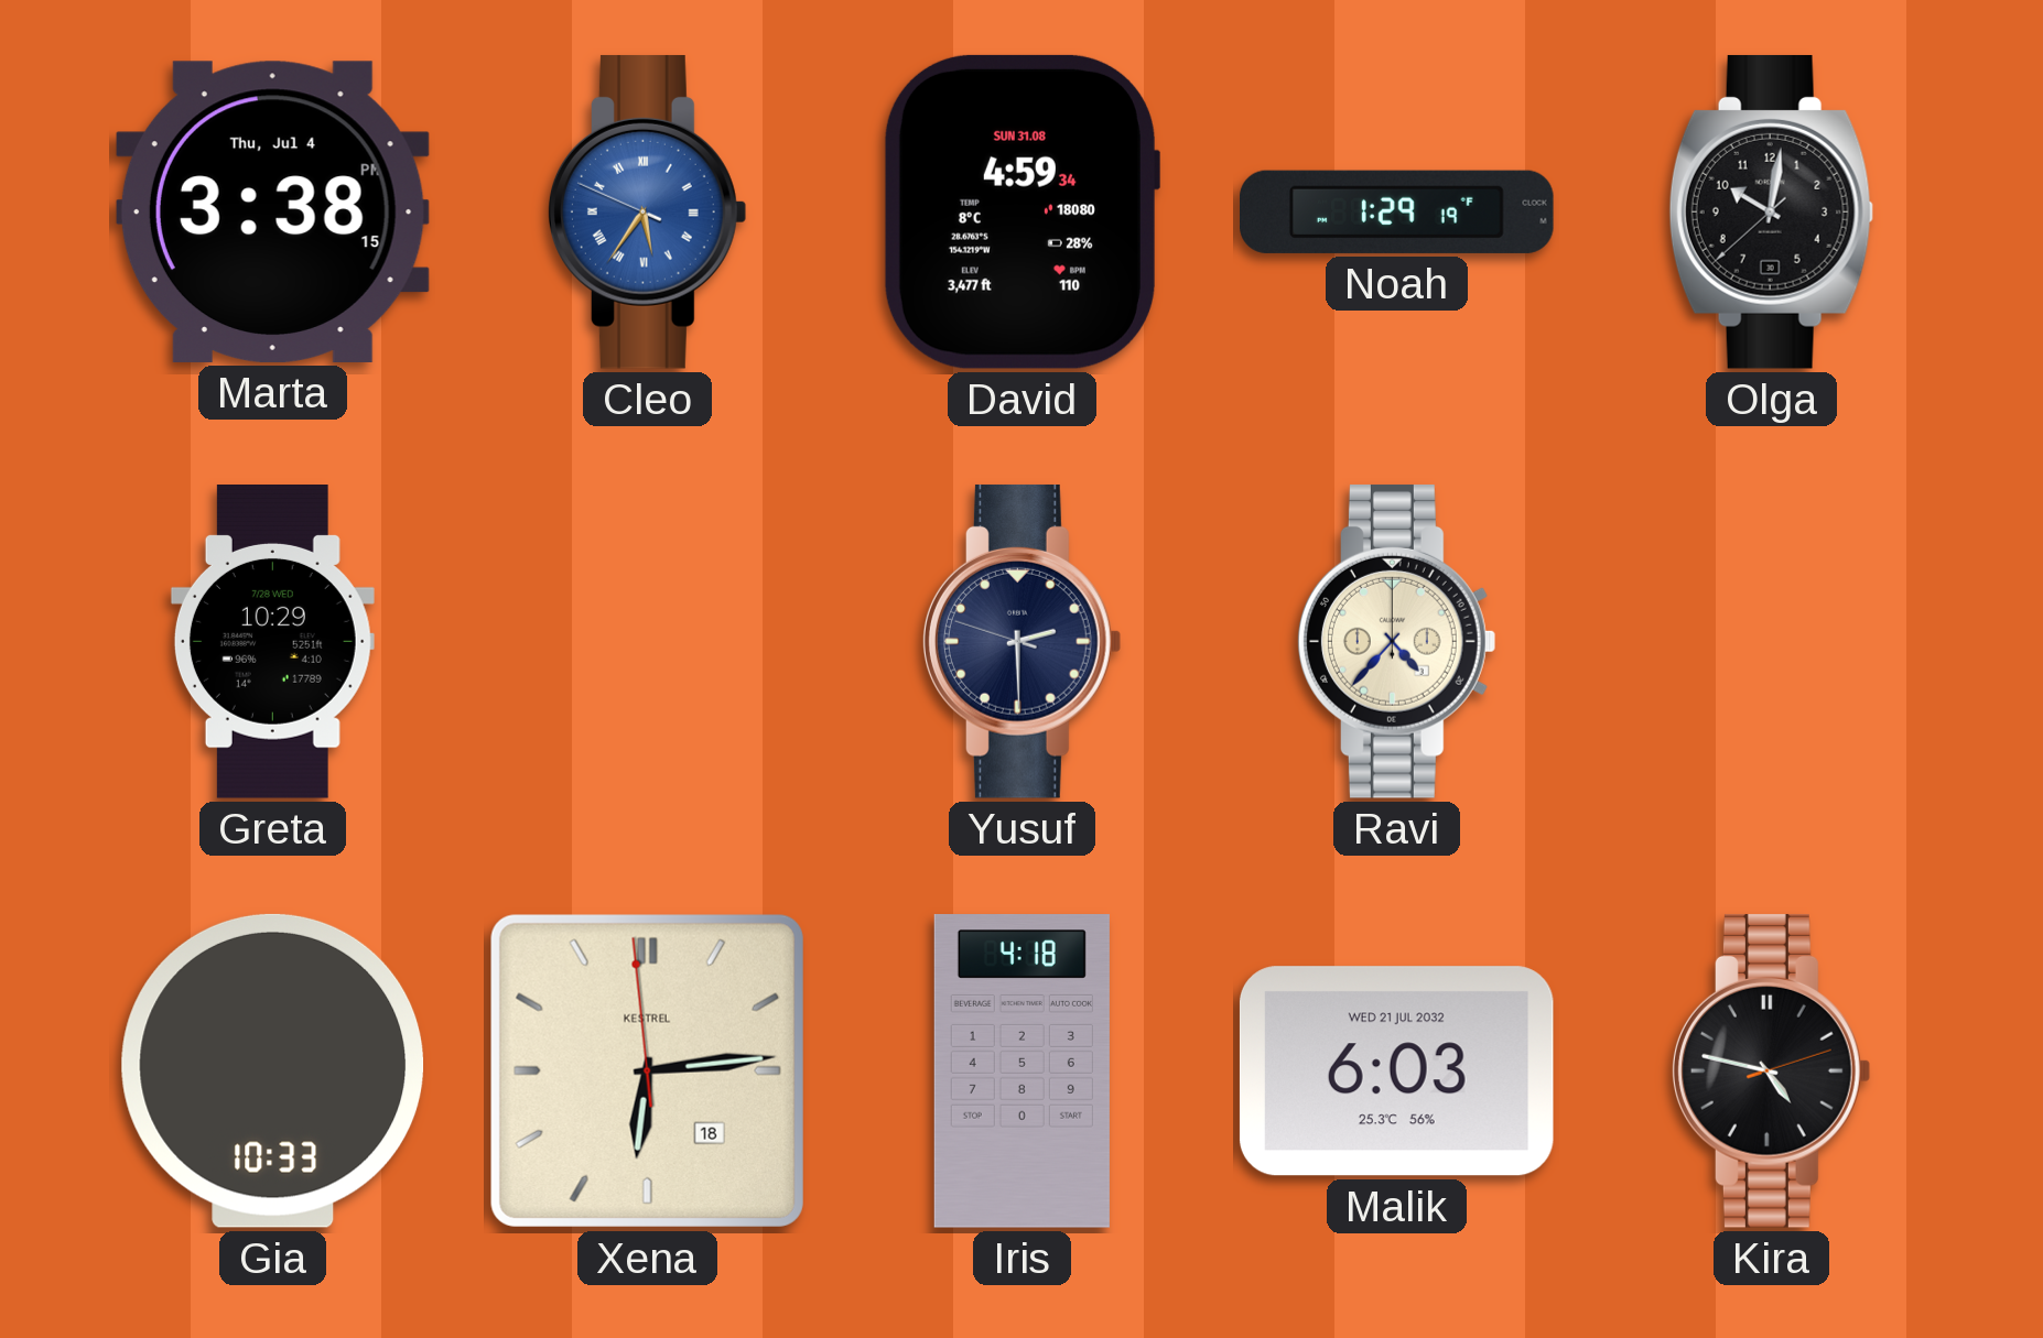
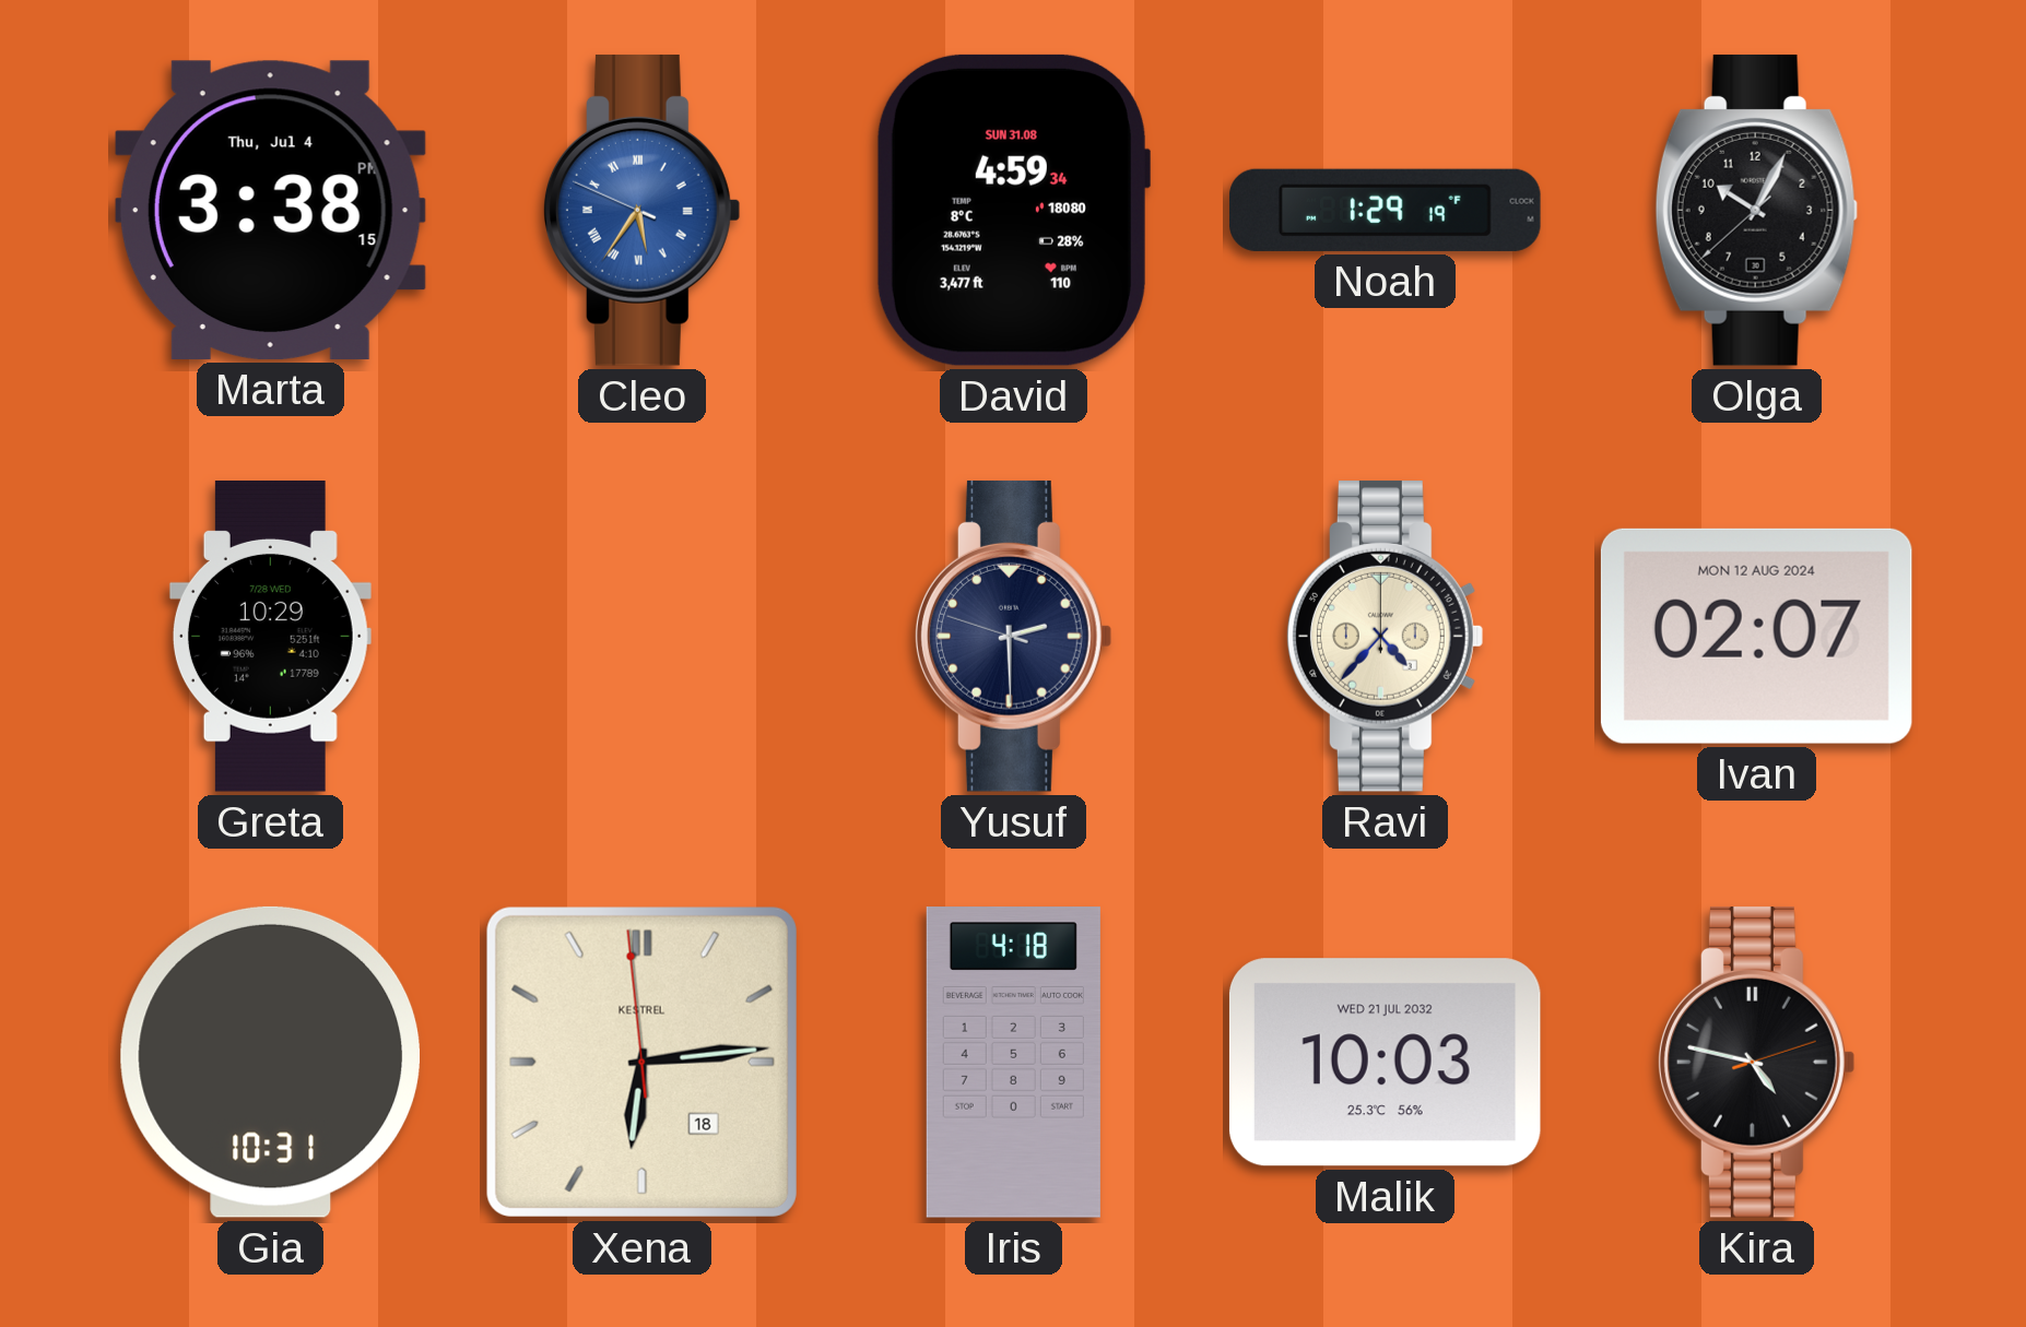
Olga: 10:01 -> 10:04
Ivan: none -> 02:07
Gia: 10:33 -> 10:31
Malik: 6:03 -> 10:03
